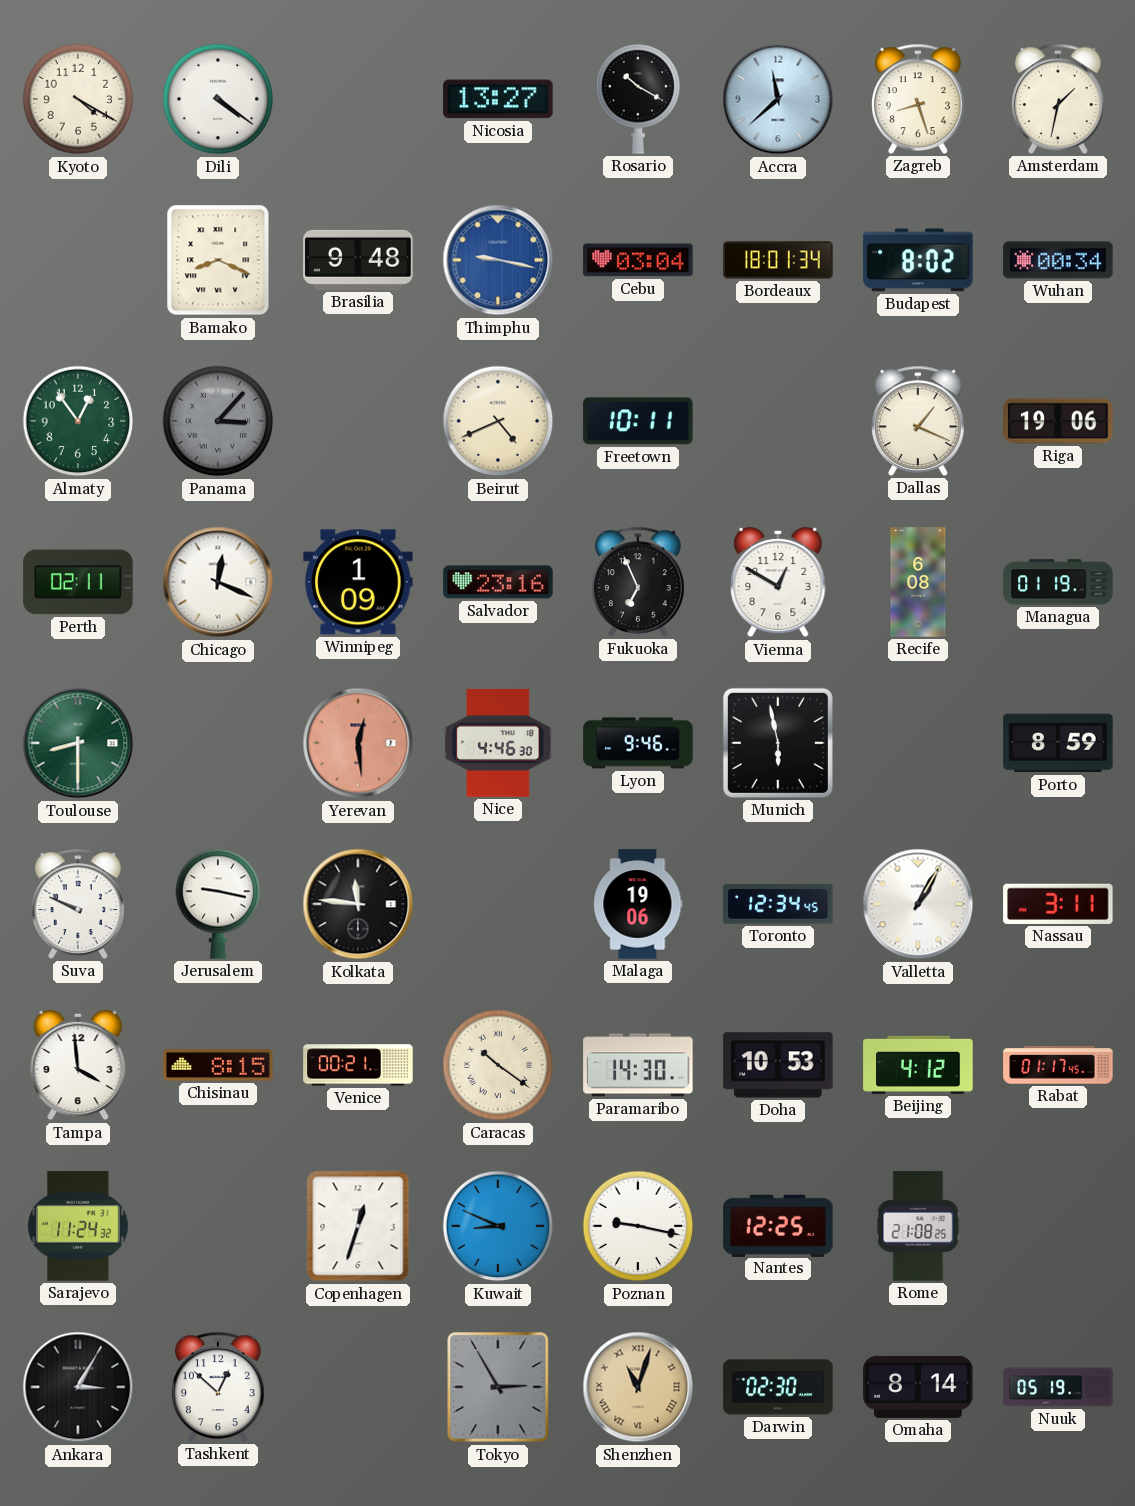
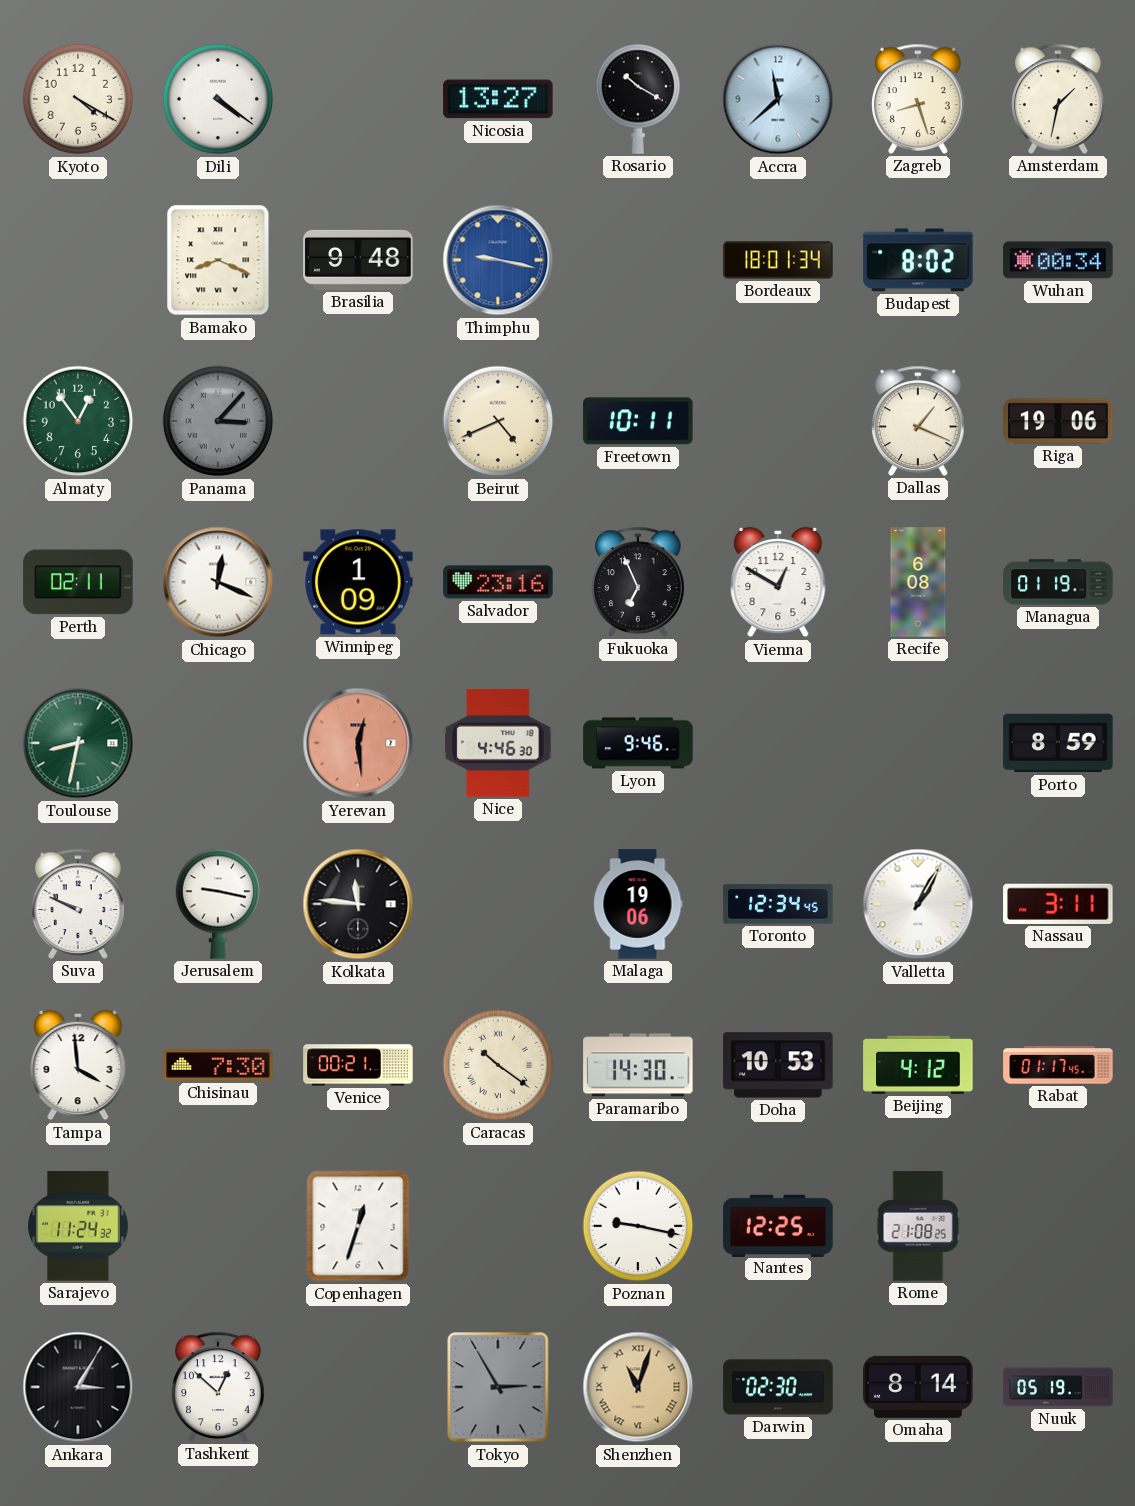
Cebu: 03:04 -> none
Toulouse: 8:30 -> 8:32
Munich: 5:58 -> none
Chisinau: 8:15 -> 7:30
Kuwait: 8:49 -> none
